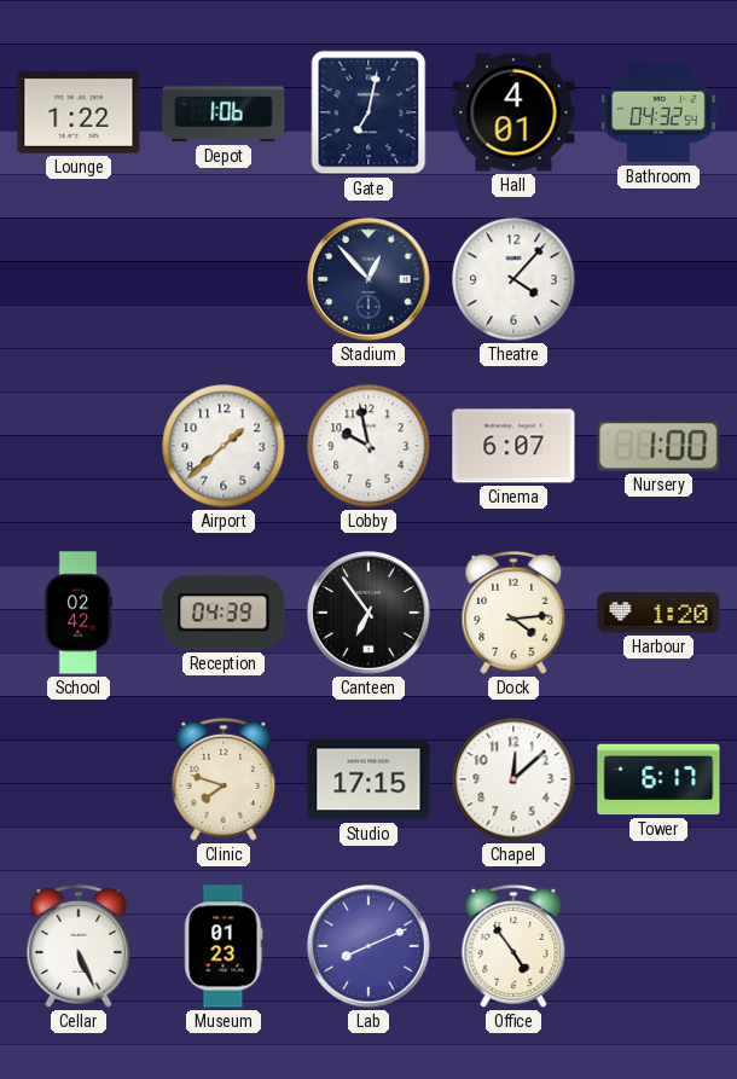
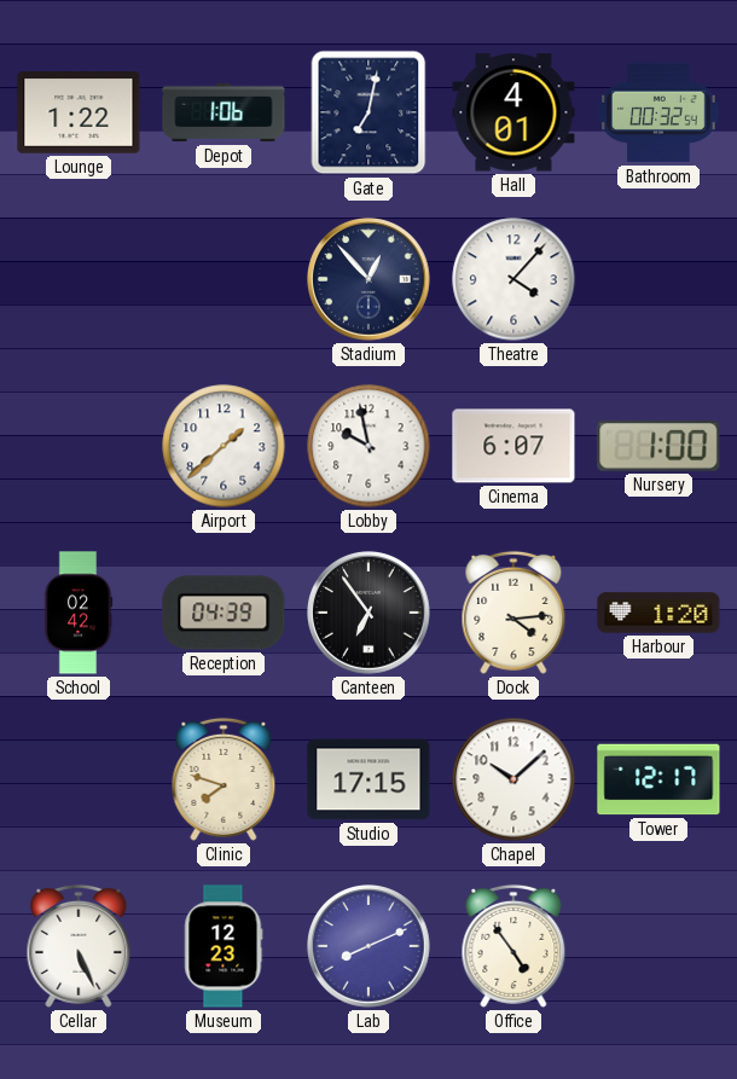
Bathroom: 04:32 -> 00:32
Chapel: 12:08 -> 10:08
Tower: 6:17 -> 12:17
Museum: 01:23 -> 12:23
